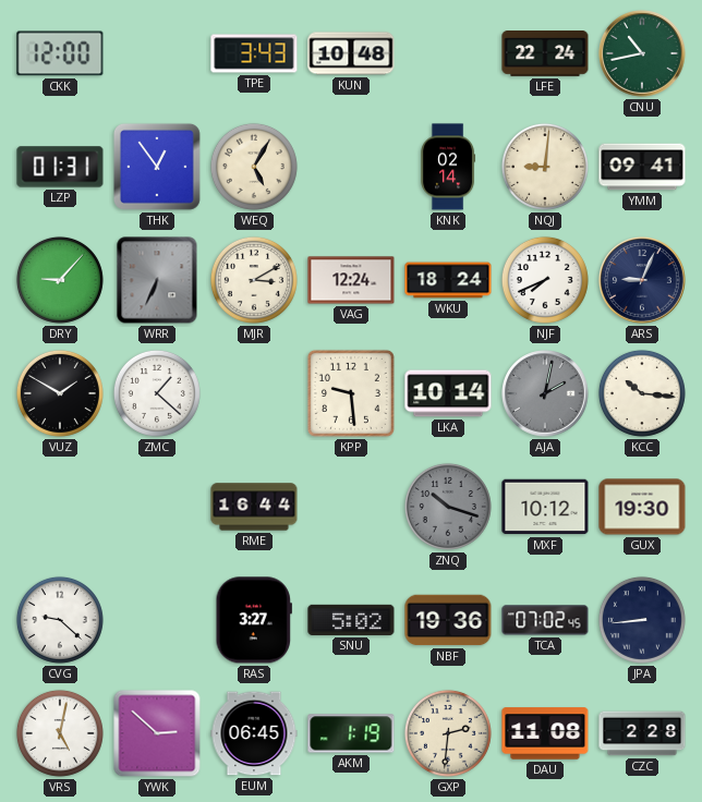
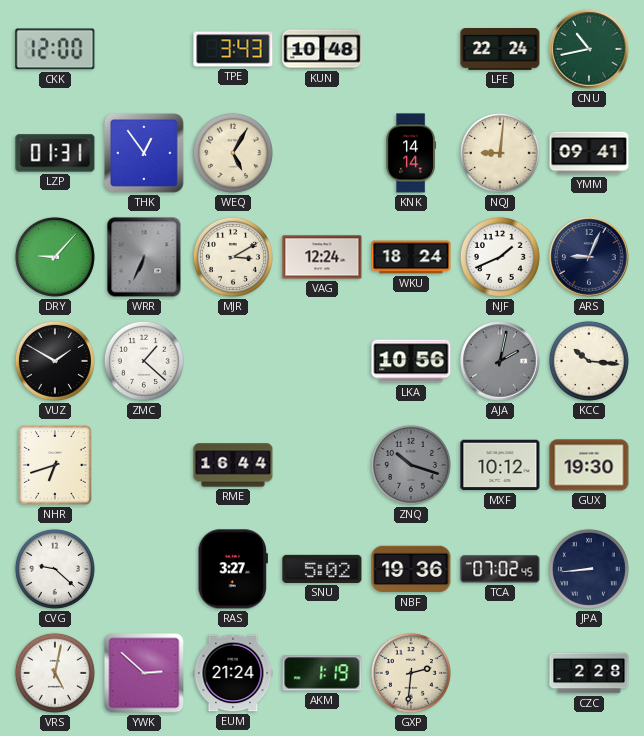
KNK: 02:14 -> 14:14
NJF: 7:41 -> 1:41
KPP: 9:29 -> none
LKA: 10:14 -> 10:56
NHR: none -> 6:42
EUM: 06:45 -> 21:24
DAU: 11:08 -> none
